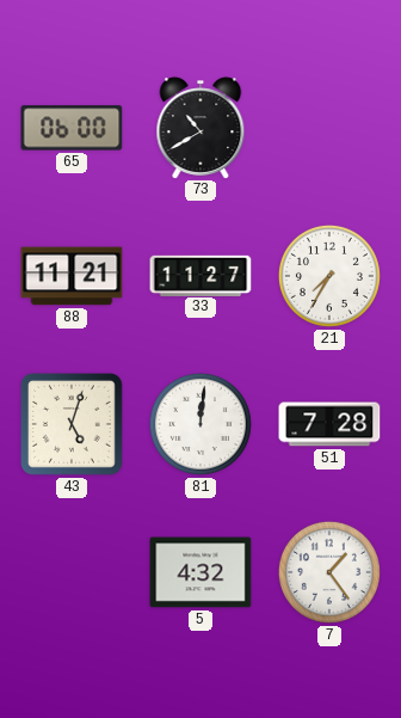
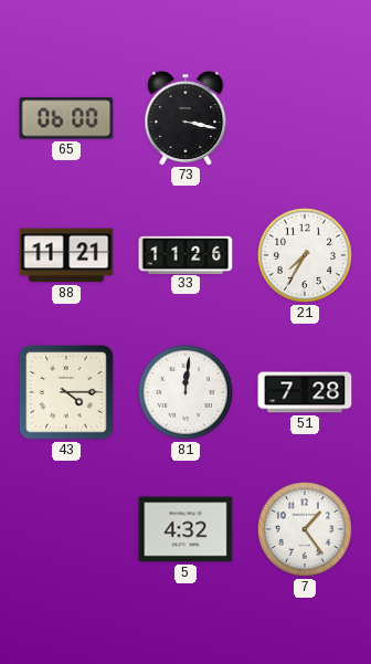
73: 10:40 -> 3:17
33: 11:27 -> 11:26
43: 5:03 -> 4:15
